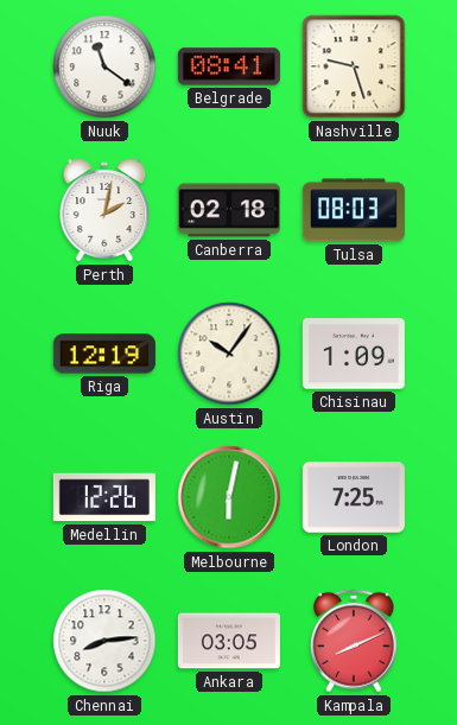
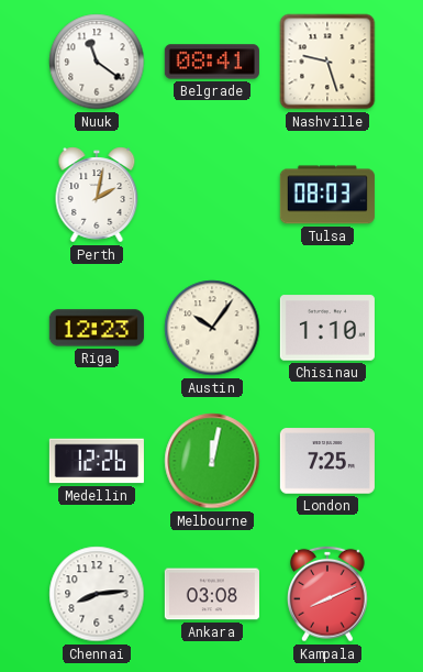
Canberra: 02:18 -> none
Riga: 12:19 -> 12:23
Chisinau: 1:09 -> 1:10
Melbourne: 6:02 -> 12:02
Ankara: 03:05 -> 03:08
